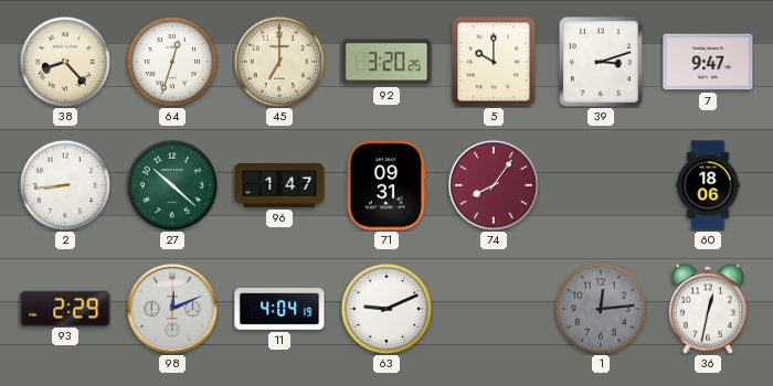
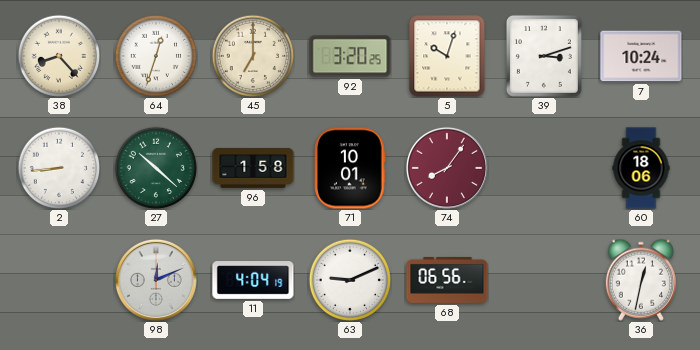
5: 10:00 -> 10:03
7: 9:47 -> 10:24
96: 1:47 -> 1:58
71: 09:31 -> 10:01
93: 2:29 -> none
68: none -> 06:56
1: 12:14 -> none
